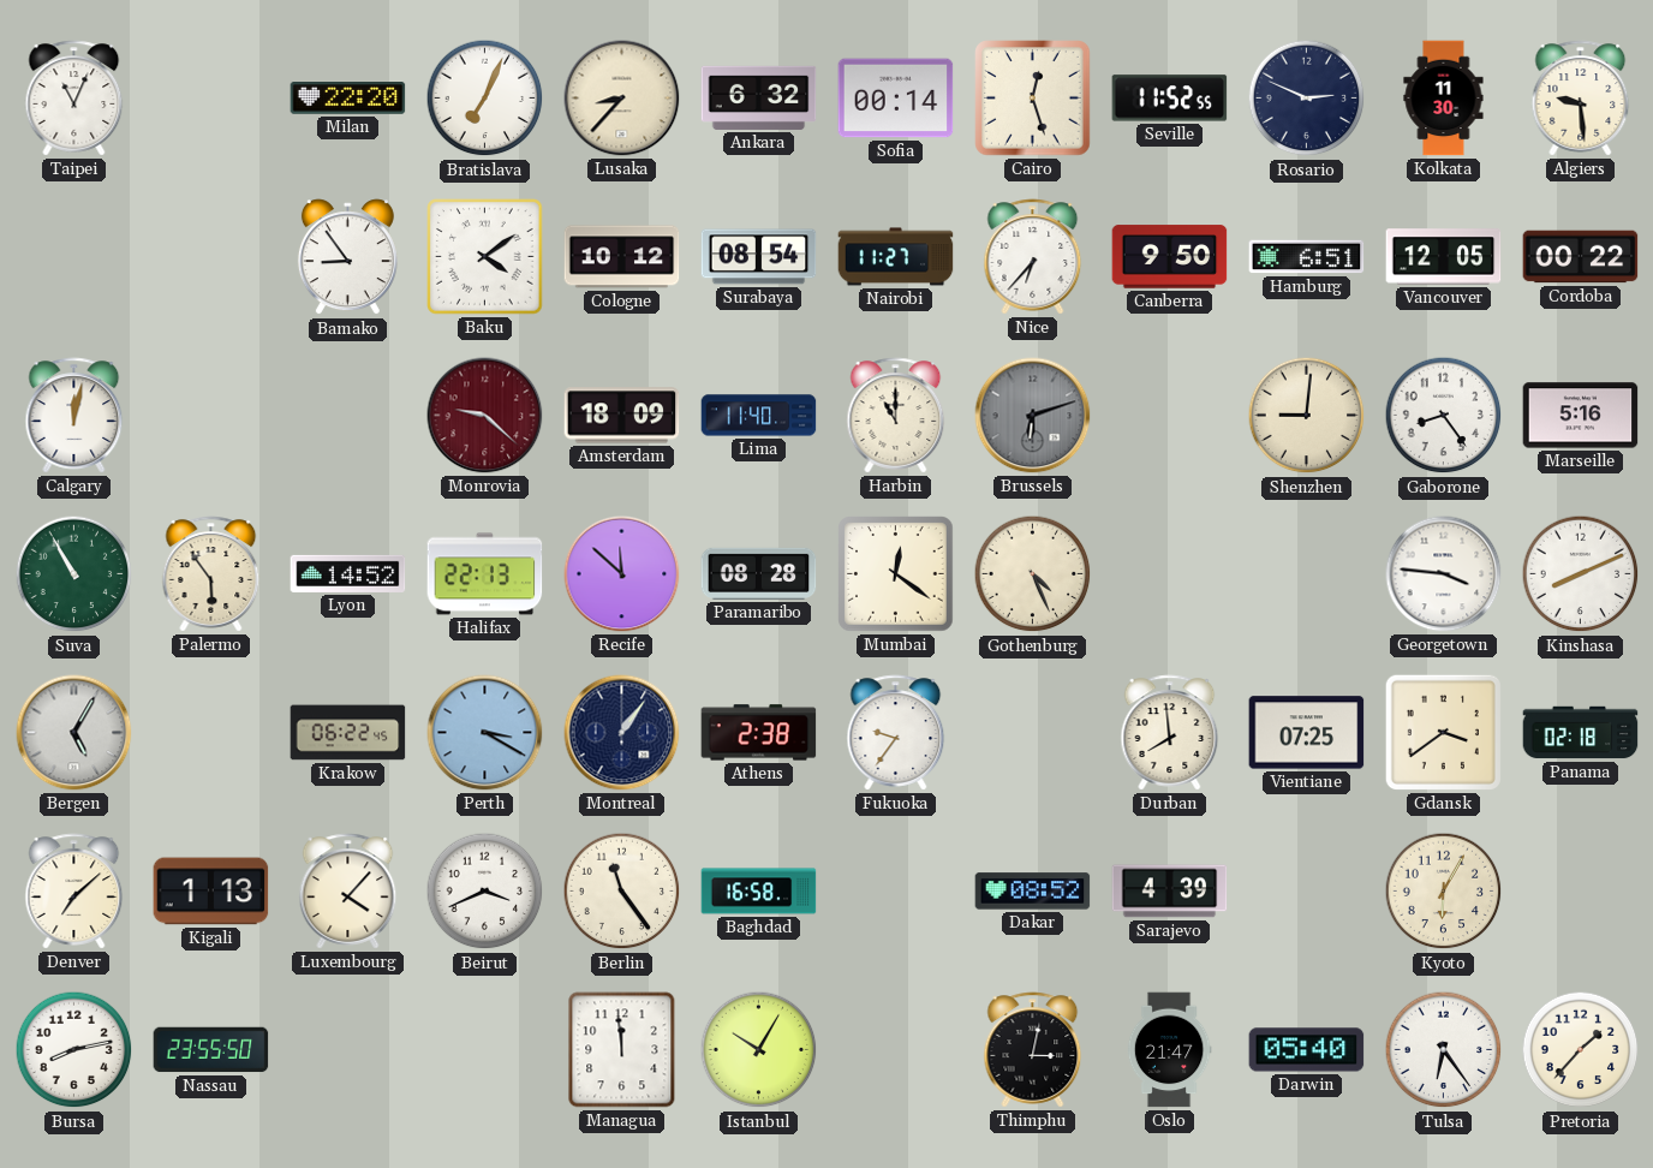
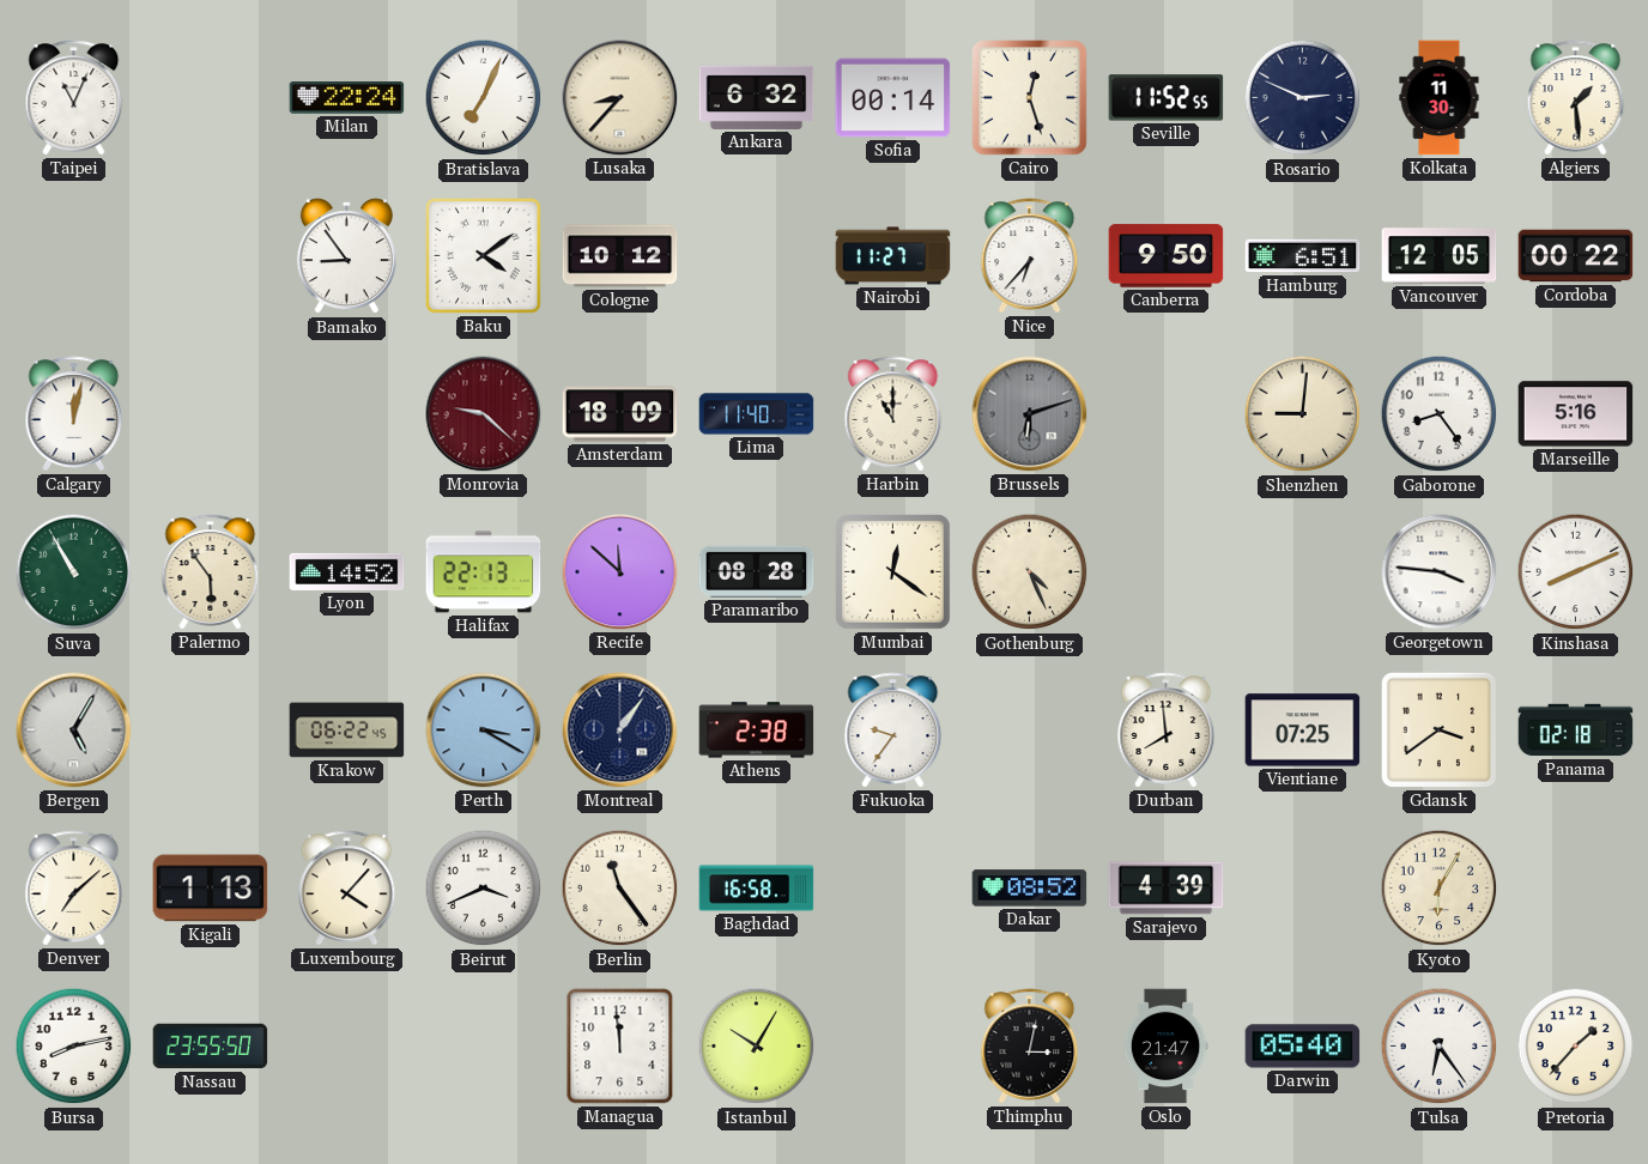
Milan: 22:20 -> 22:24
Algiers: 9:29 -> 1:29
Surabaya: 08:54 -> none
